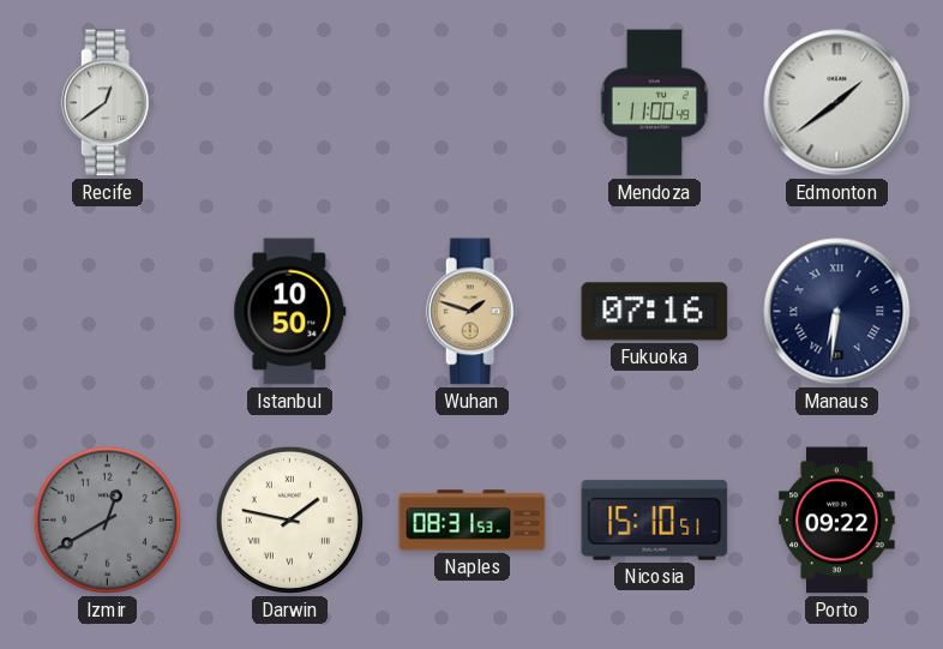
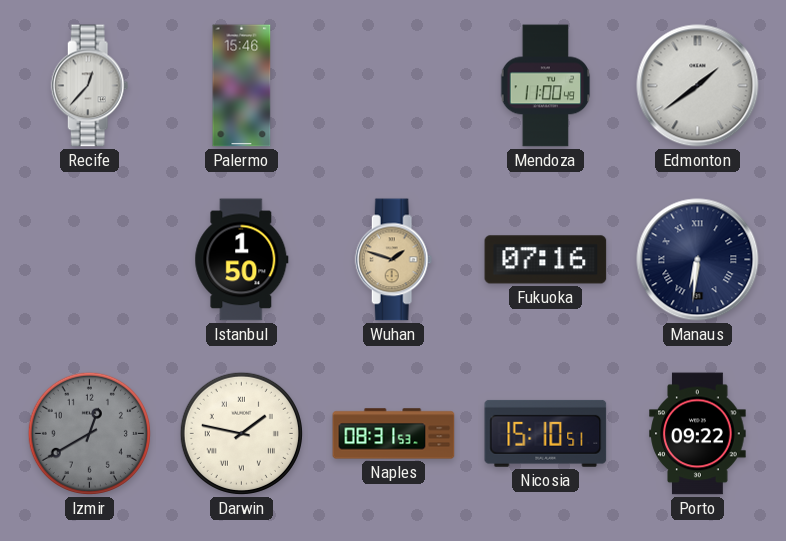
Recife: 12:39 -> 12:37
Palermo: none -> 15:46
Istanbul: 10:50 -> 1:50
